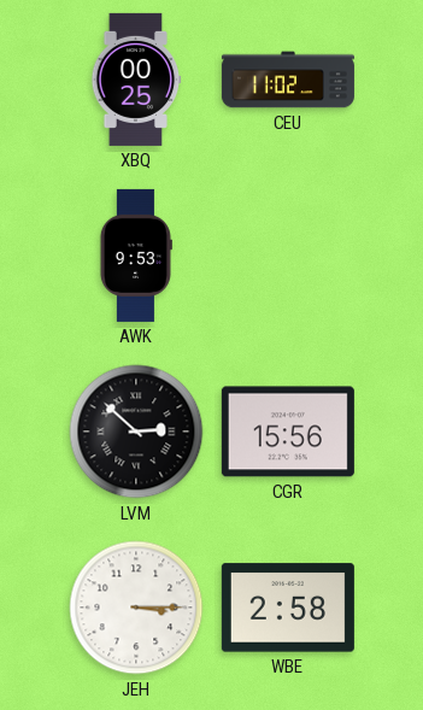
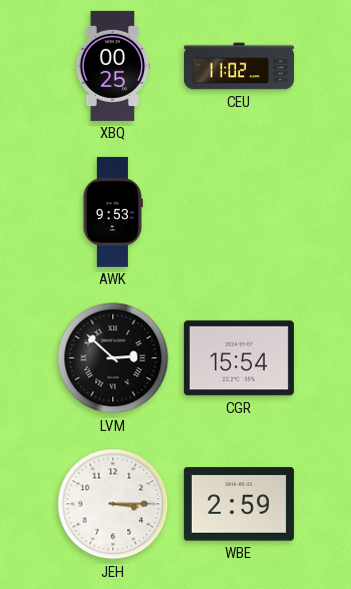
CGR: 15:56 -> 15:54
WBE: 2:58 -> 2:59
